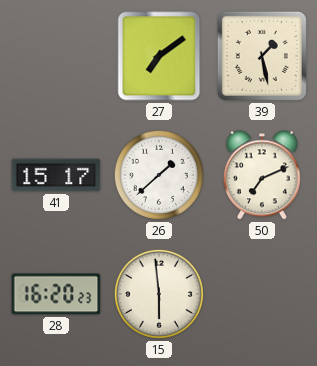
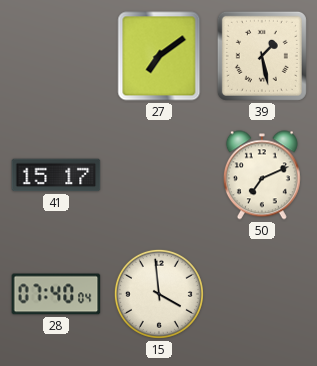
26: 1:38 -> none
28: 16:20 -> 07:40
15: 5:59 -> 3:59
